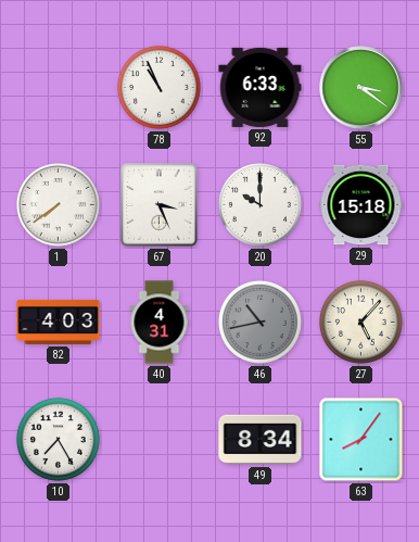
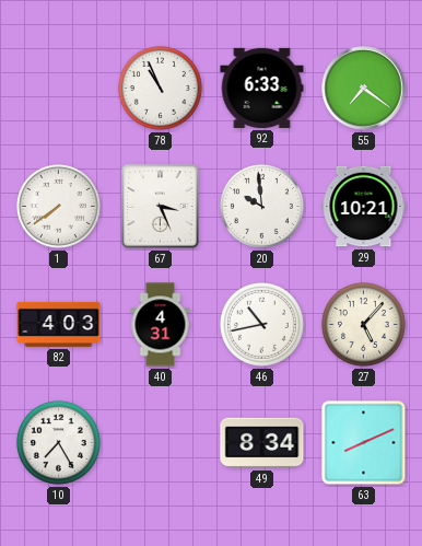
55: 3:21 -> 7:21
20: 10:00 -> 9:59
29: 15:18 -> 10:21
46 dial: grey -> white
63: 8:06 -> 8:11
